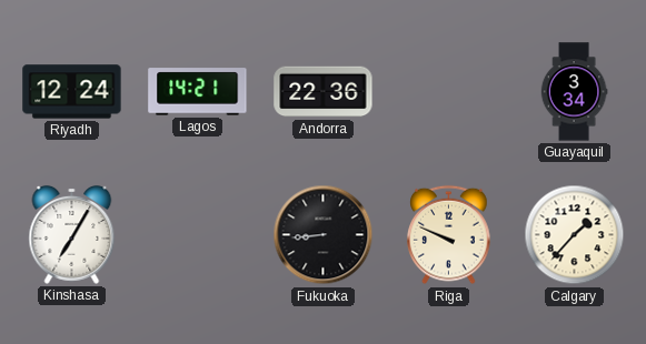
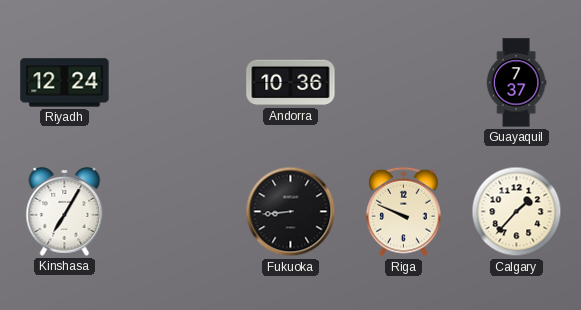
Lagos: 14:21 -> none
Andorra: 22:36 -> 10:36
Guayaquil: 3:34 -> 7:37
